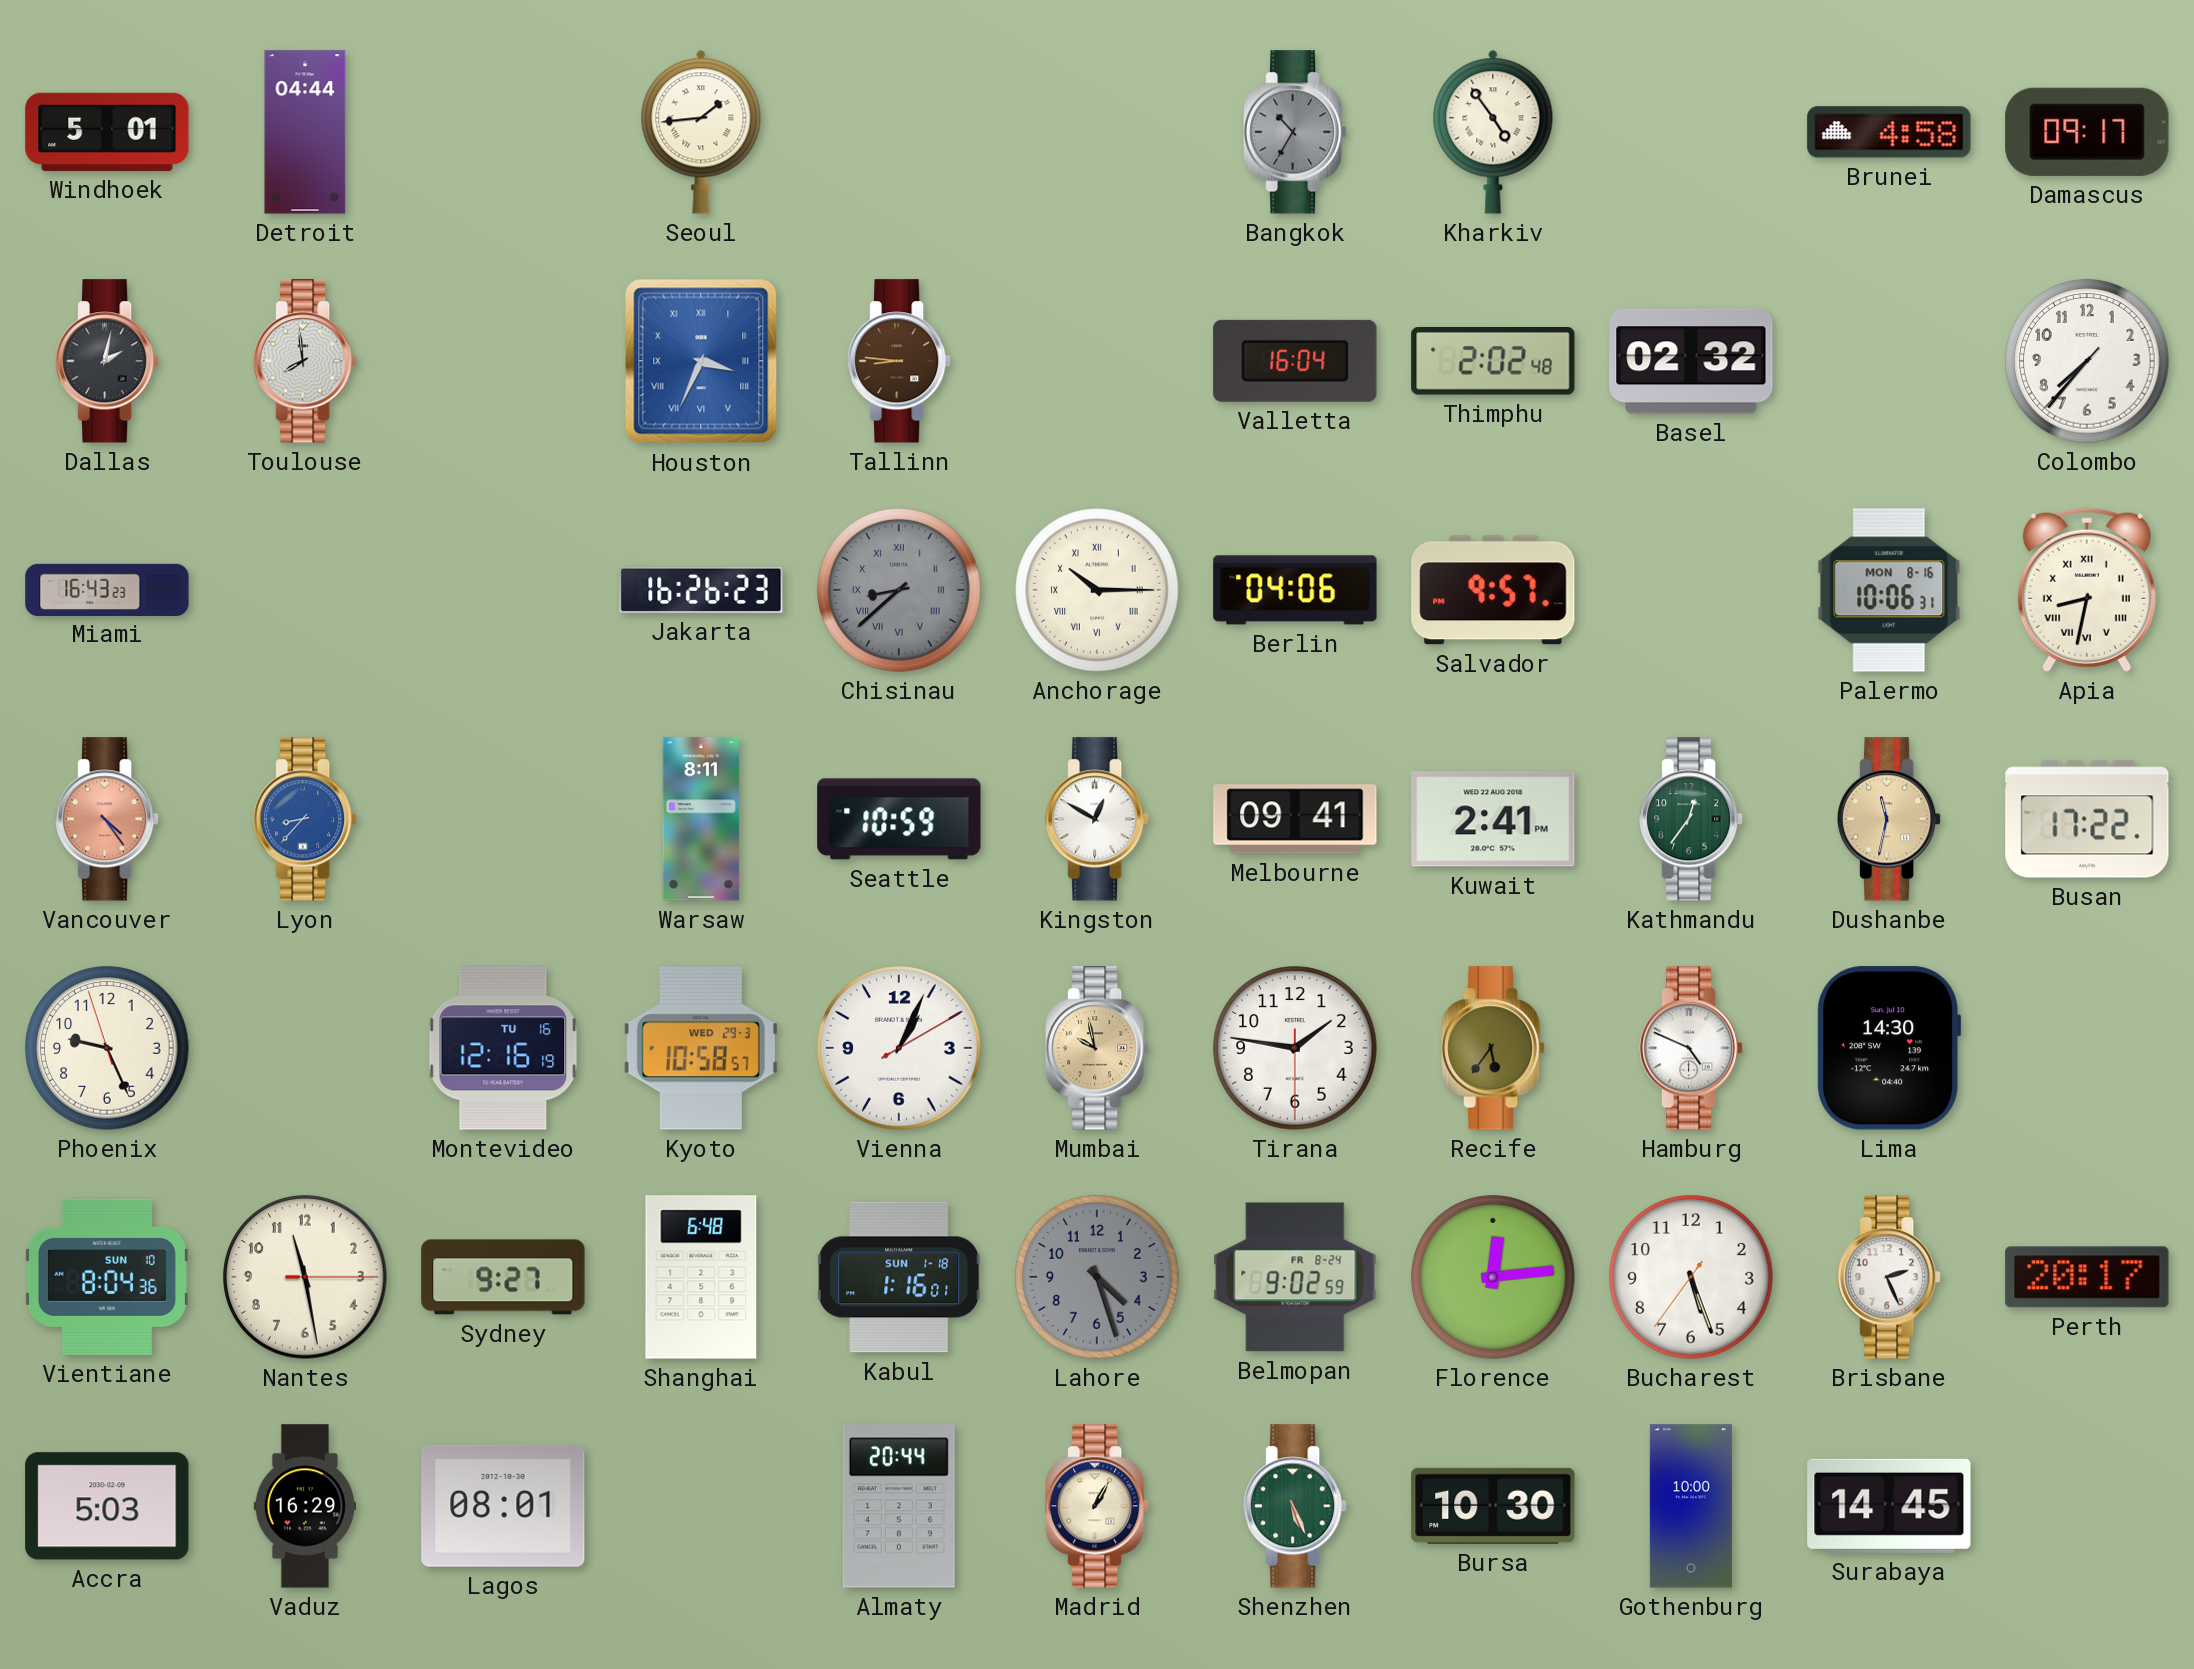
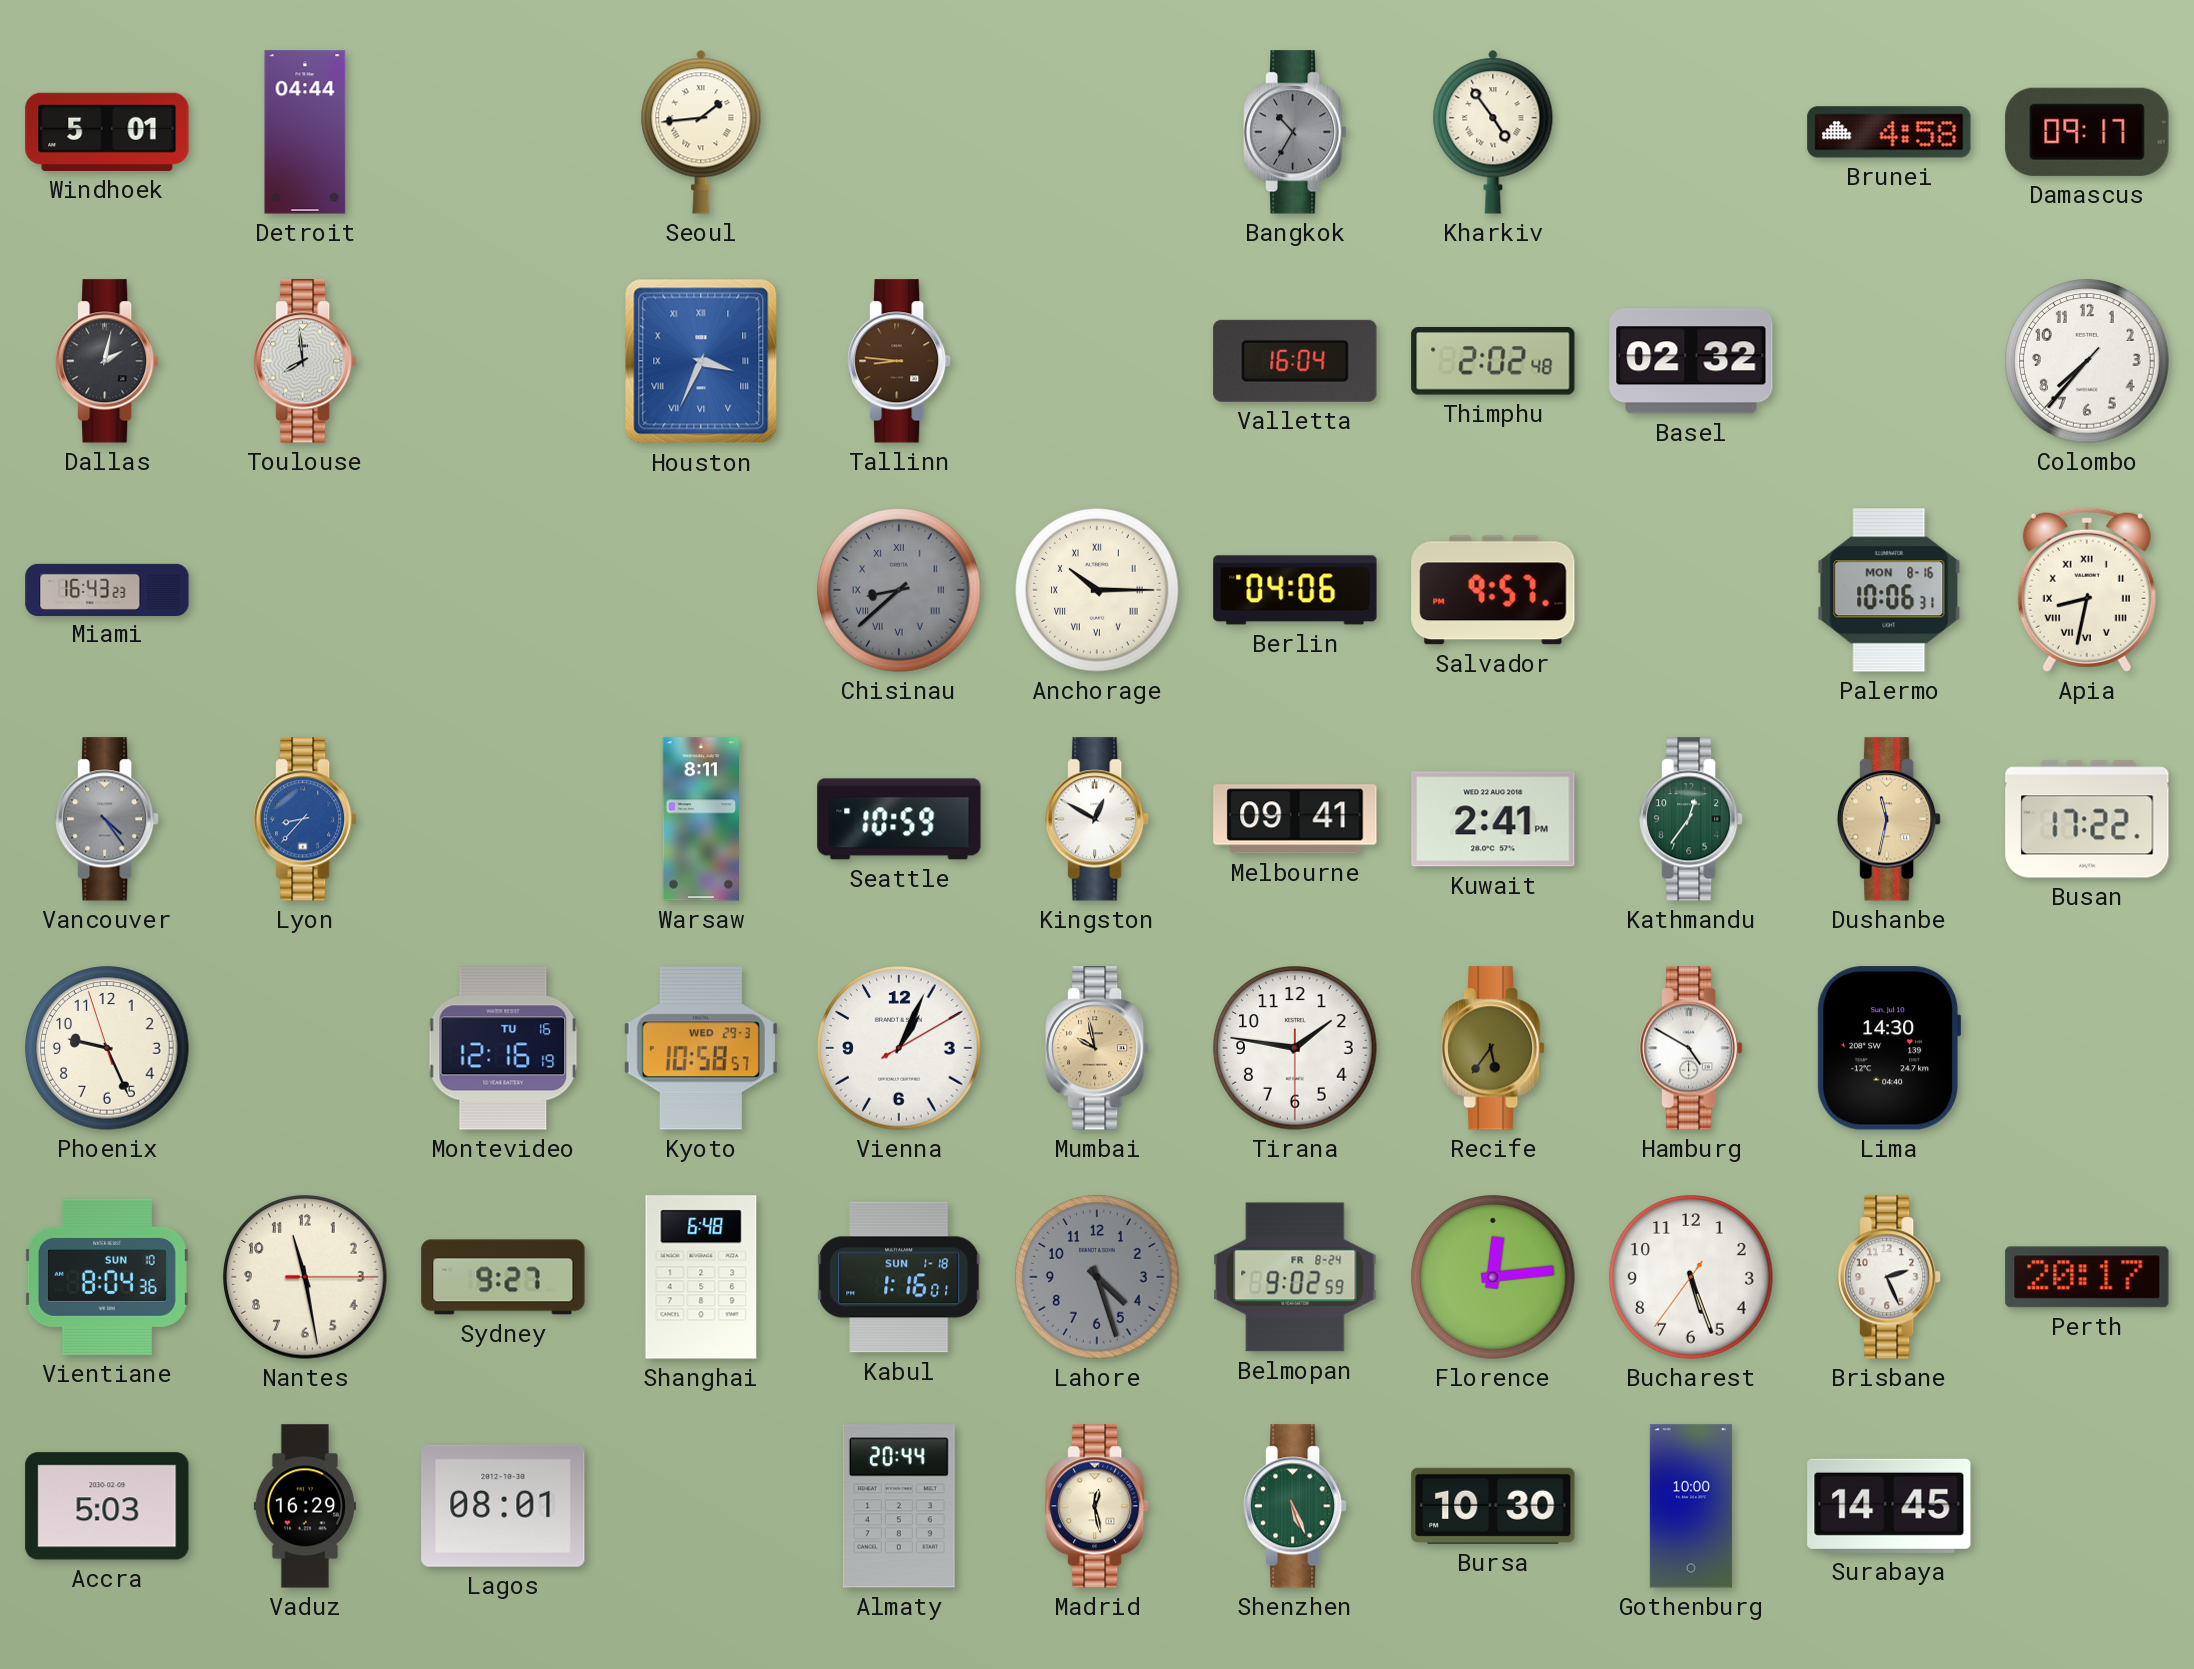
Jakarta: 16:26 -> none
Vancouver dial: salmon -> grey
Hamburg: 4:49 -> 4:50
Madrid: 1:05 -> 12:28
